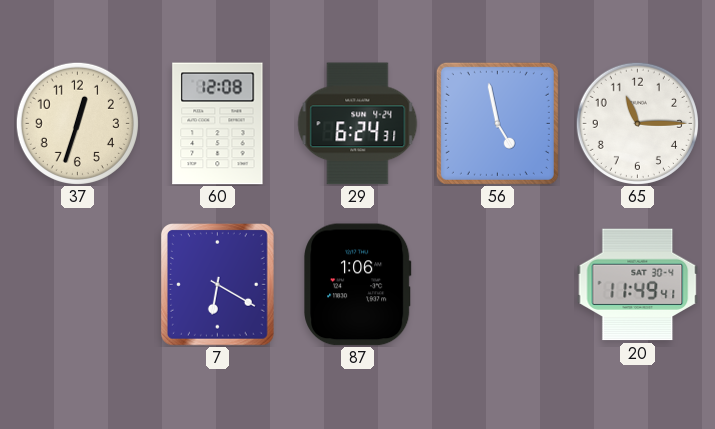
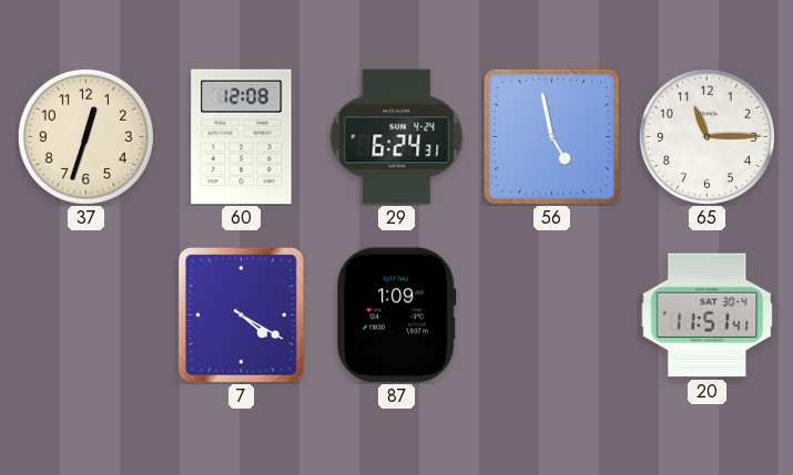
7: 6:20 -> 4:20
87: 1:06 -> 1:09
20: 11:49 -> 11:51
